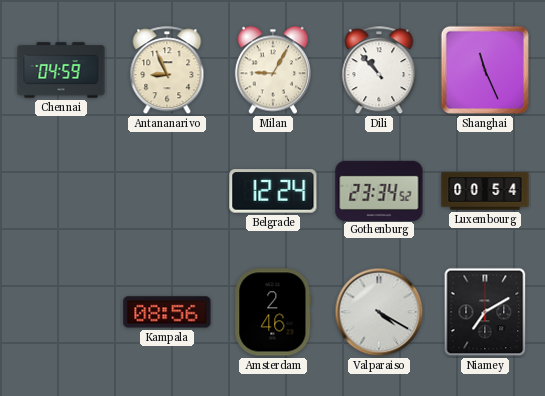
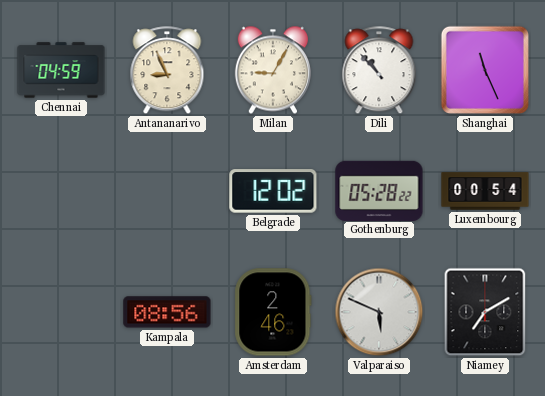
Belgrade: 12:24 -> 12:02
Gothenburg: 23:34 -> 05:28
Valparaiso: 4:20 -> 5:49
